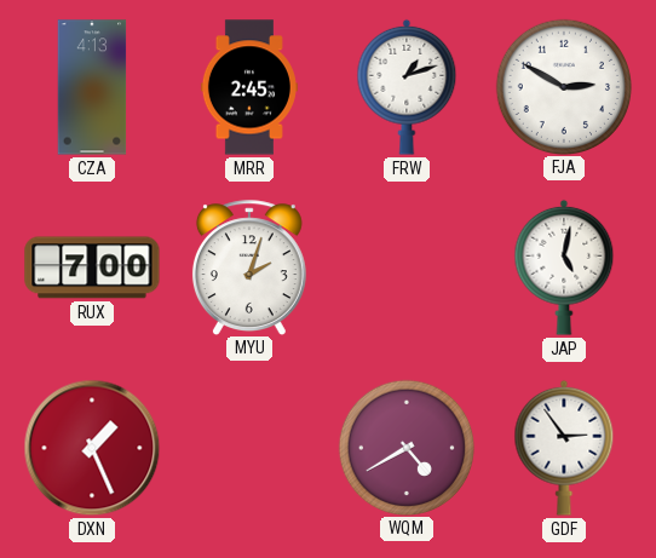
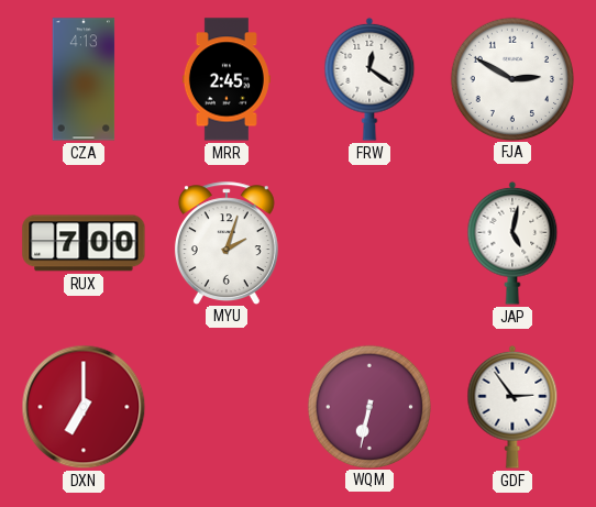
FRW: 1:12 -> 12:21
DXN: 1:26 -> 7:00
WQM: 4:40 -> 6:32
